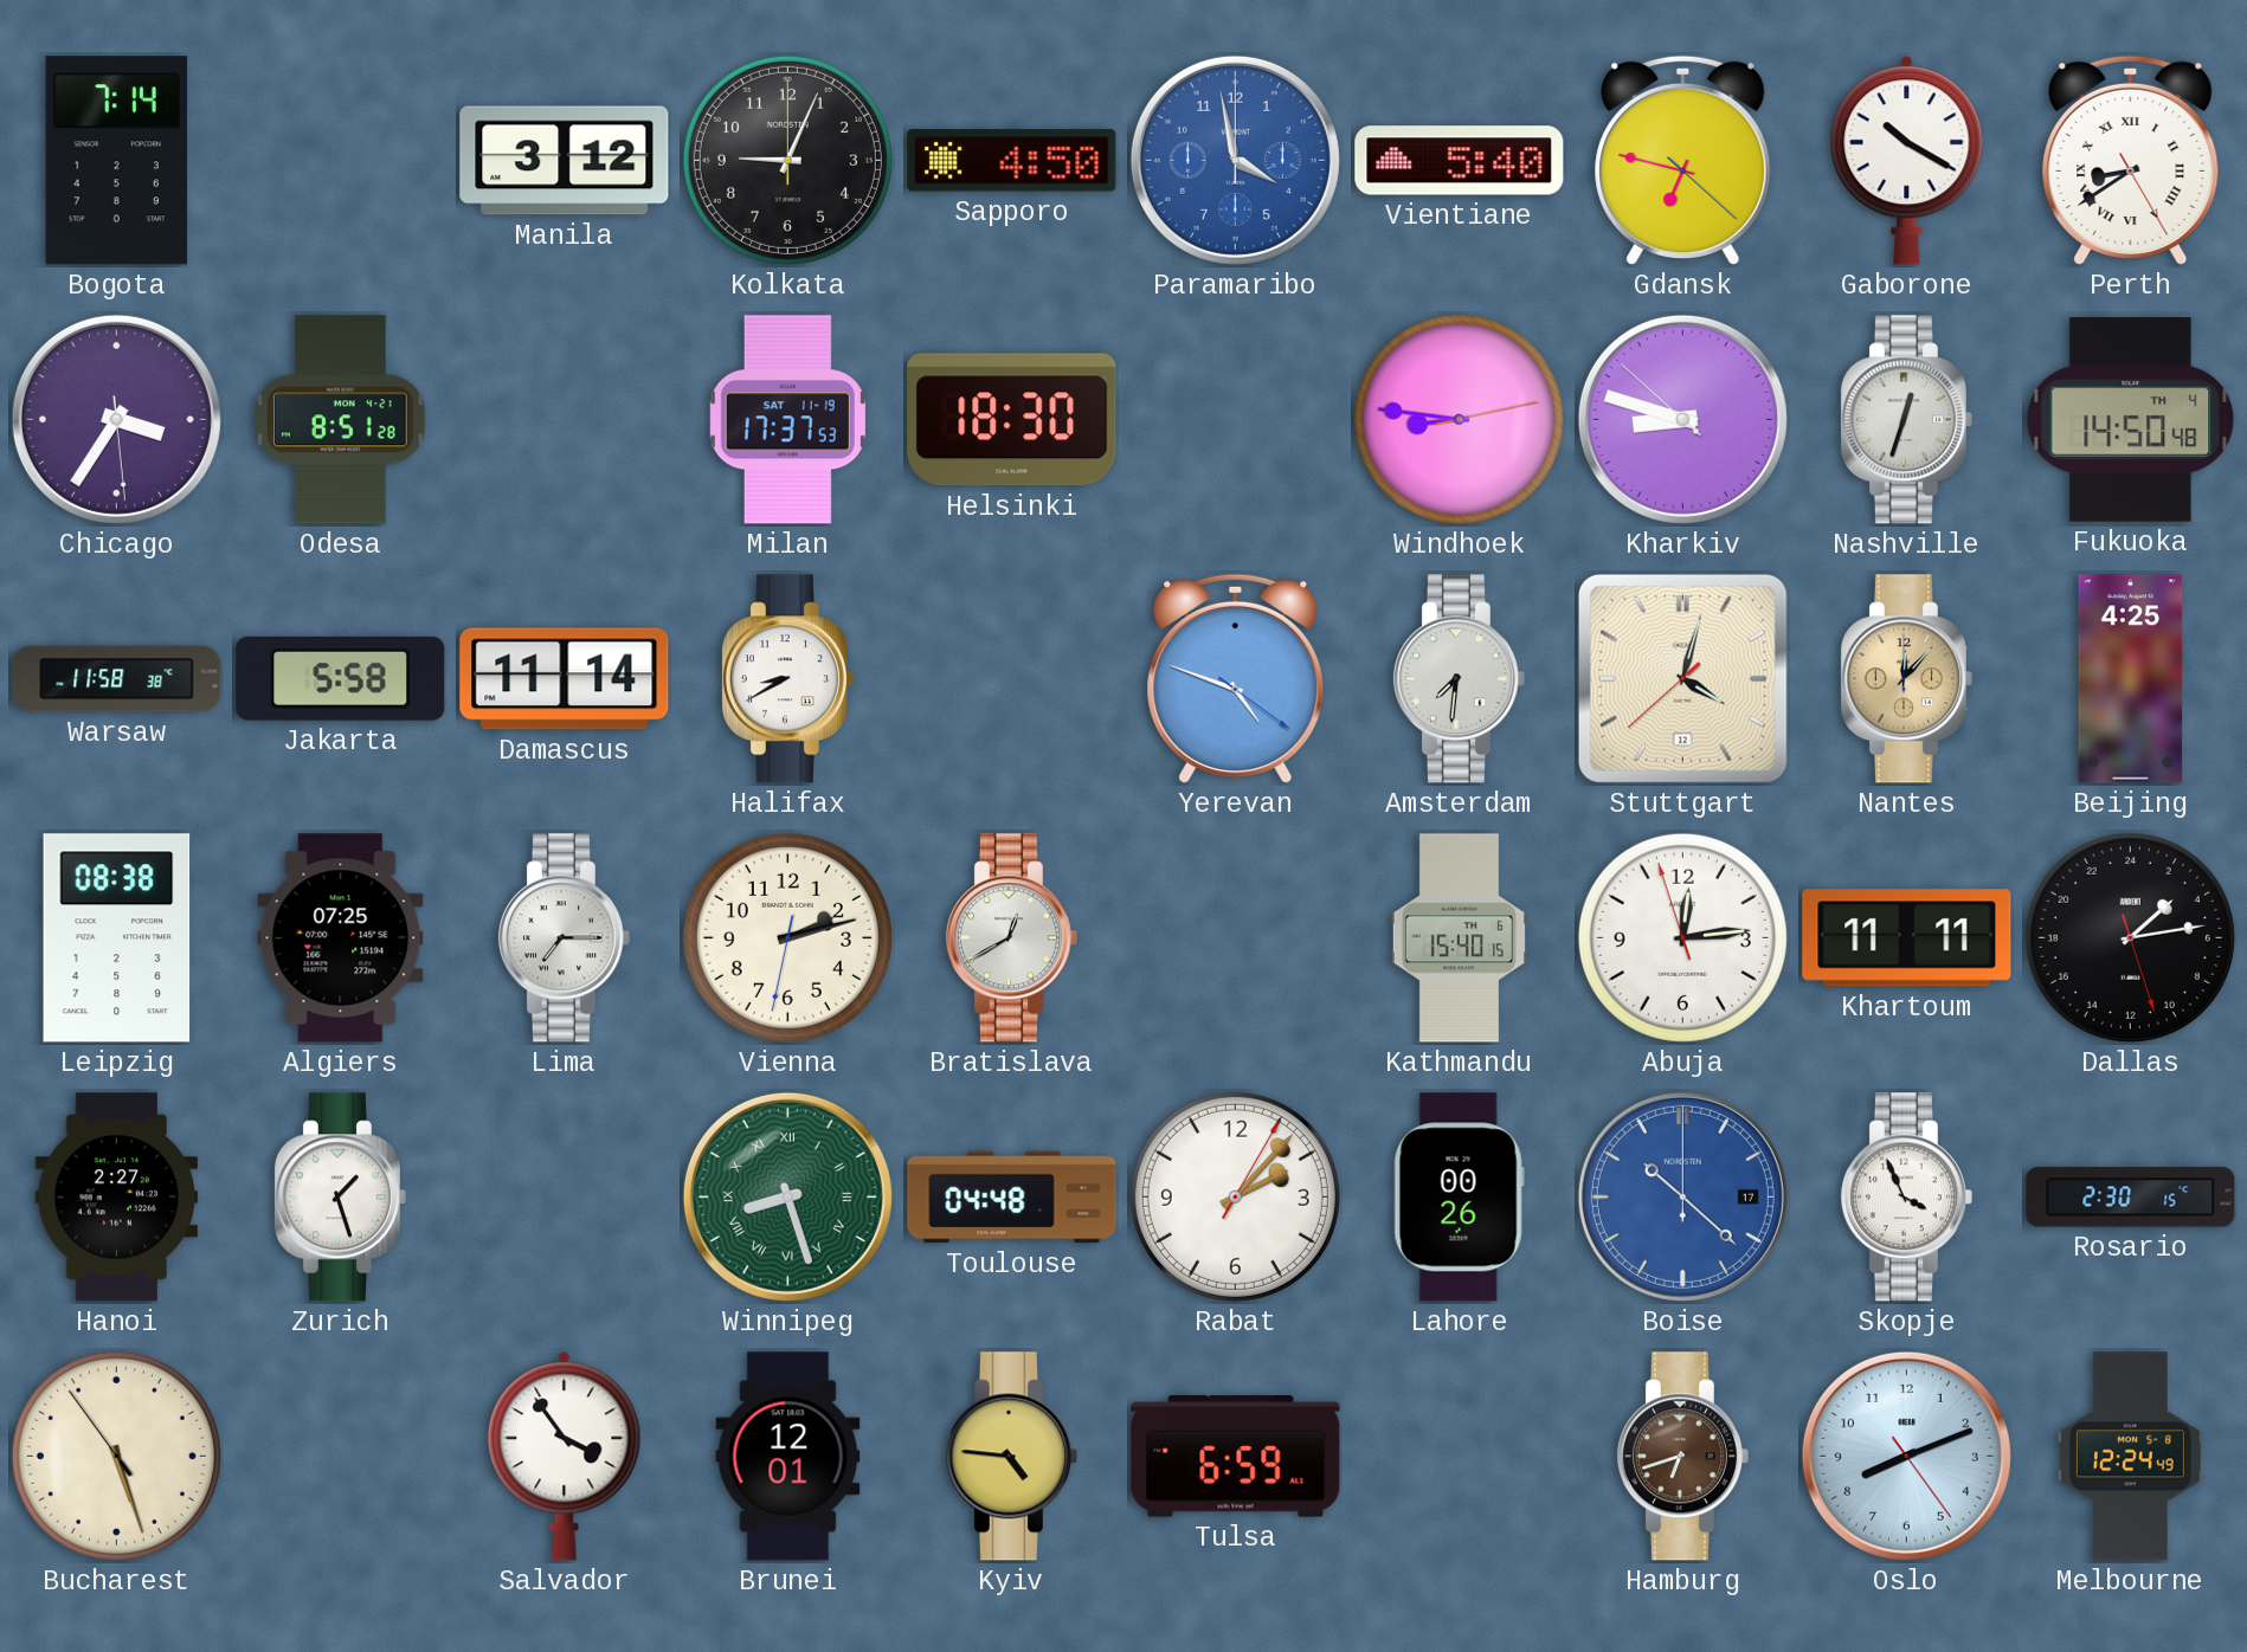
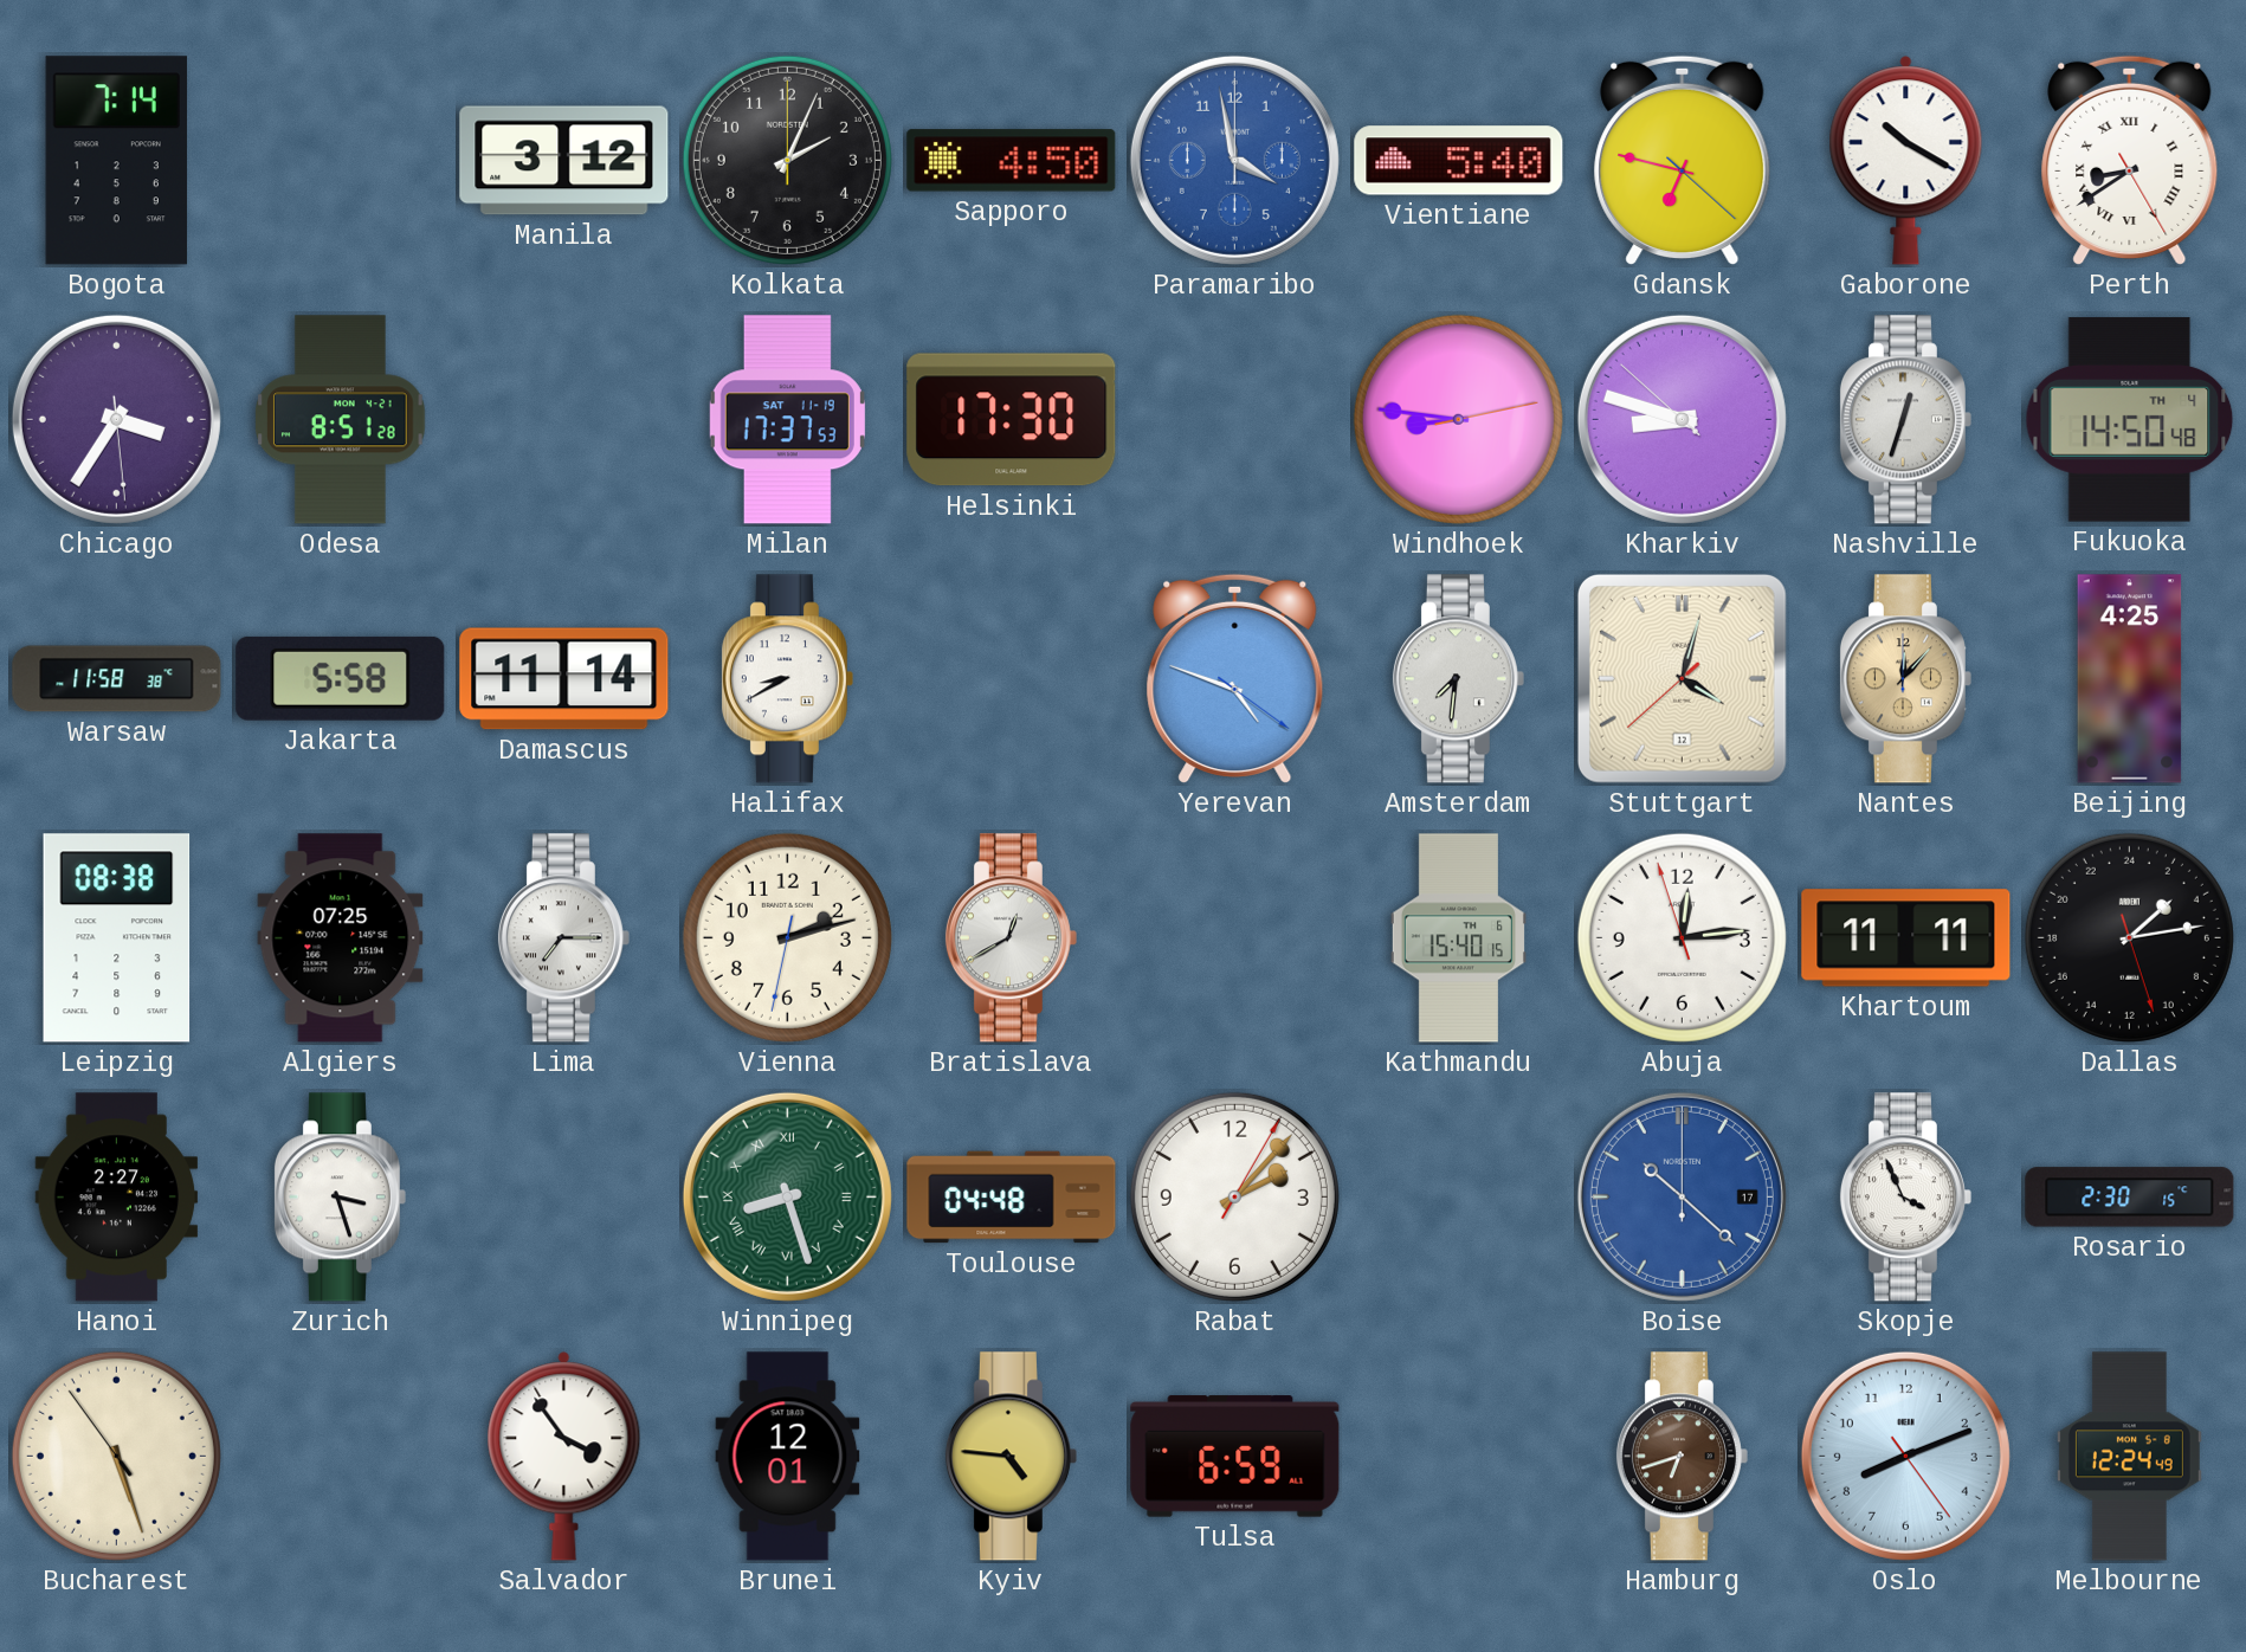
Kolkata: 9:04 -> 2:04
Helsinki: 18:30 -> 17:30
Zurich: 1:27 -> 3:27
Lahore: 00:26 -> none
